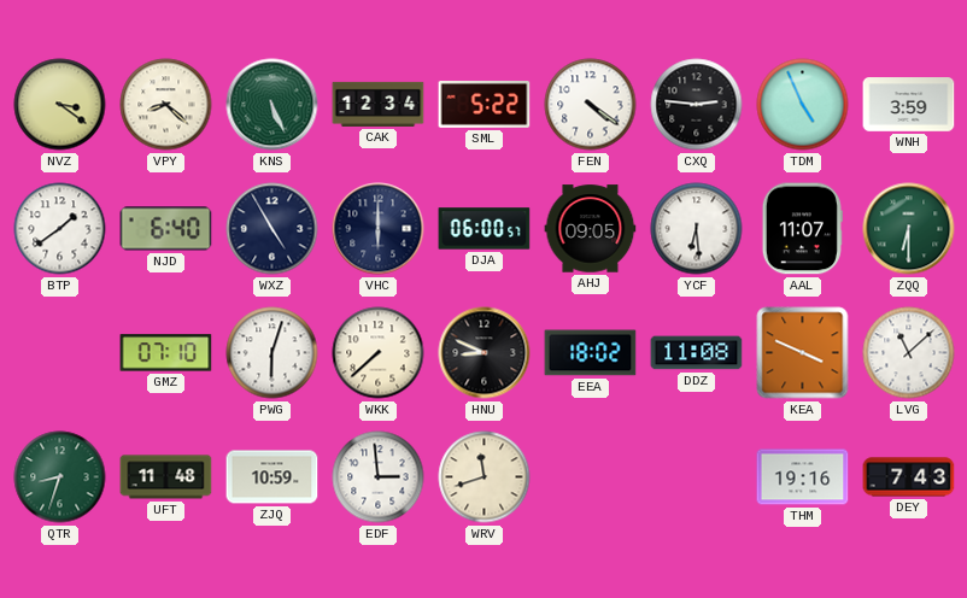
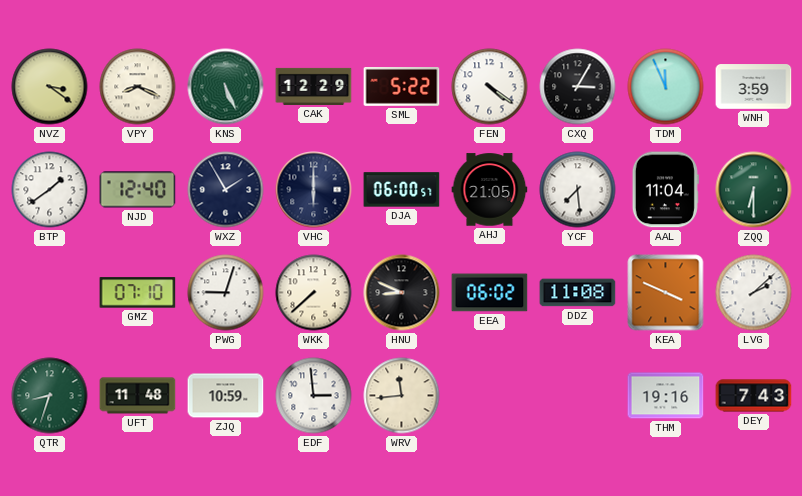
VPY: 8:22 -> 8:19
CAK: 12:34 -> 12:29
CXQ: 2:46 -> 3:05
TDM: 4:56 -> 11:56
NJD: 6:40 -> 12:40
WXZ: 4:55 -> 1:55
AHJ: 09:05 -> 21:05
YCF: 6:29 -> 7:29
AAL: 11:07 -> 11:04
PWG: 6:03 -> 9:03
EEA: 18:02 -> 06:02
LVG: 11:08 -> 2:08
WRV: 11:42 -> 11:44
